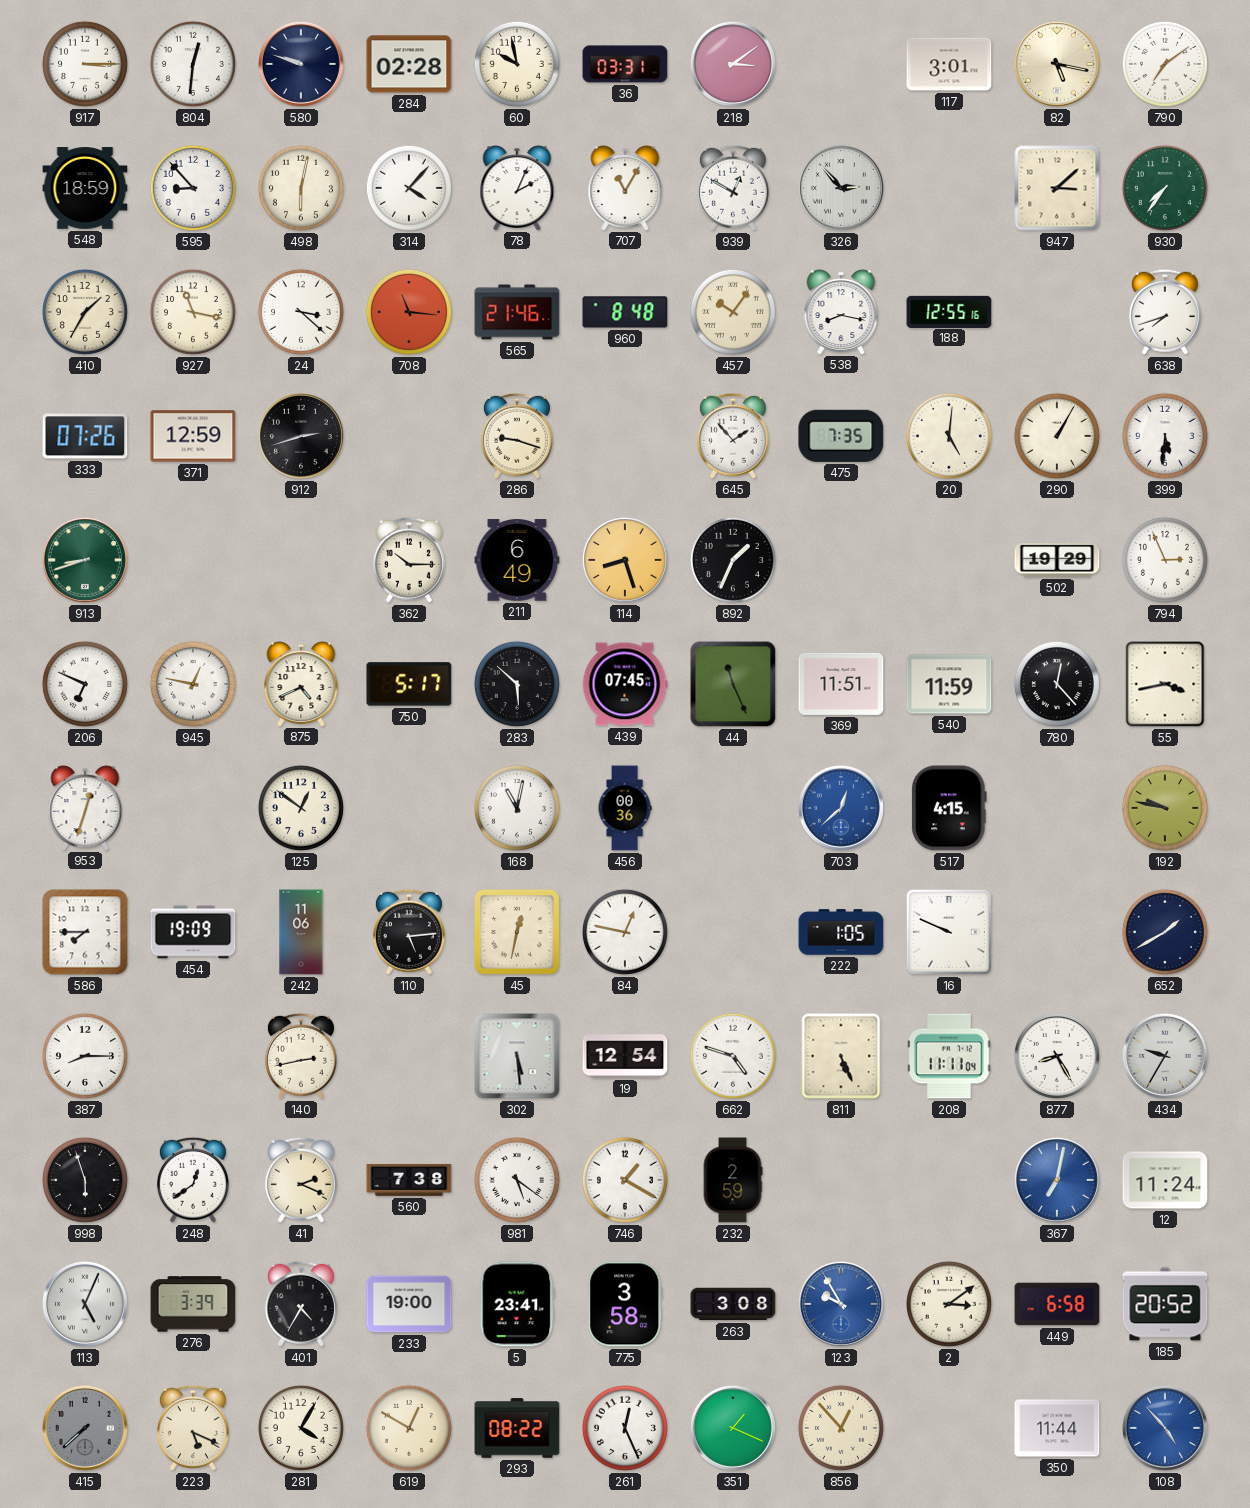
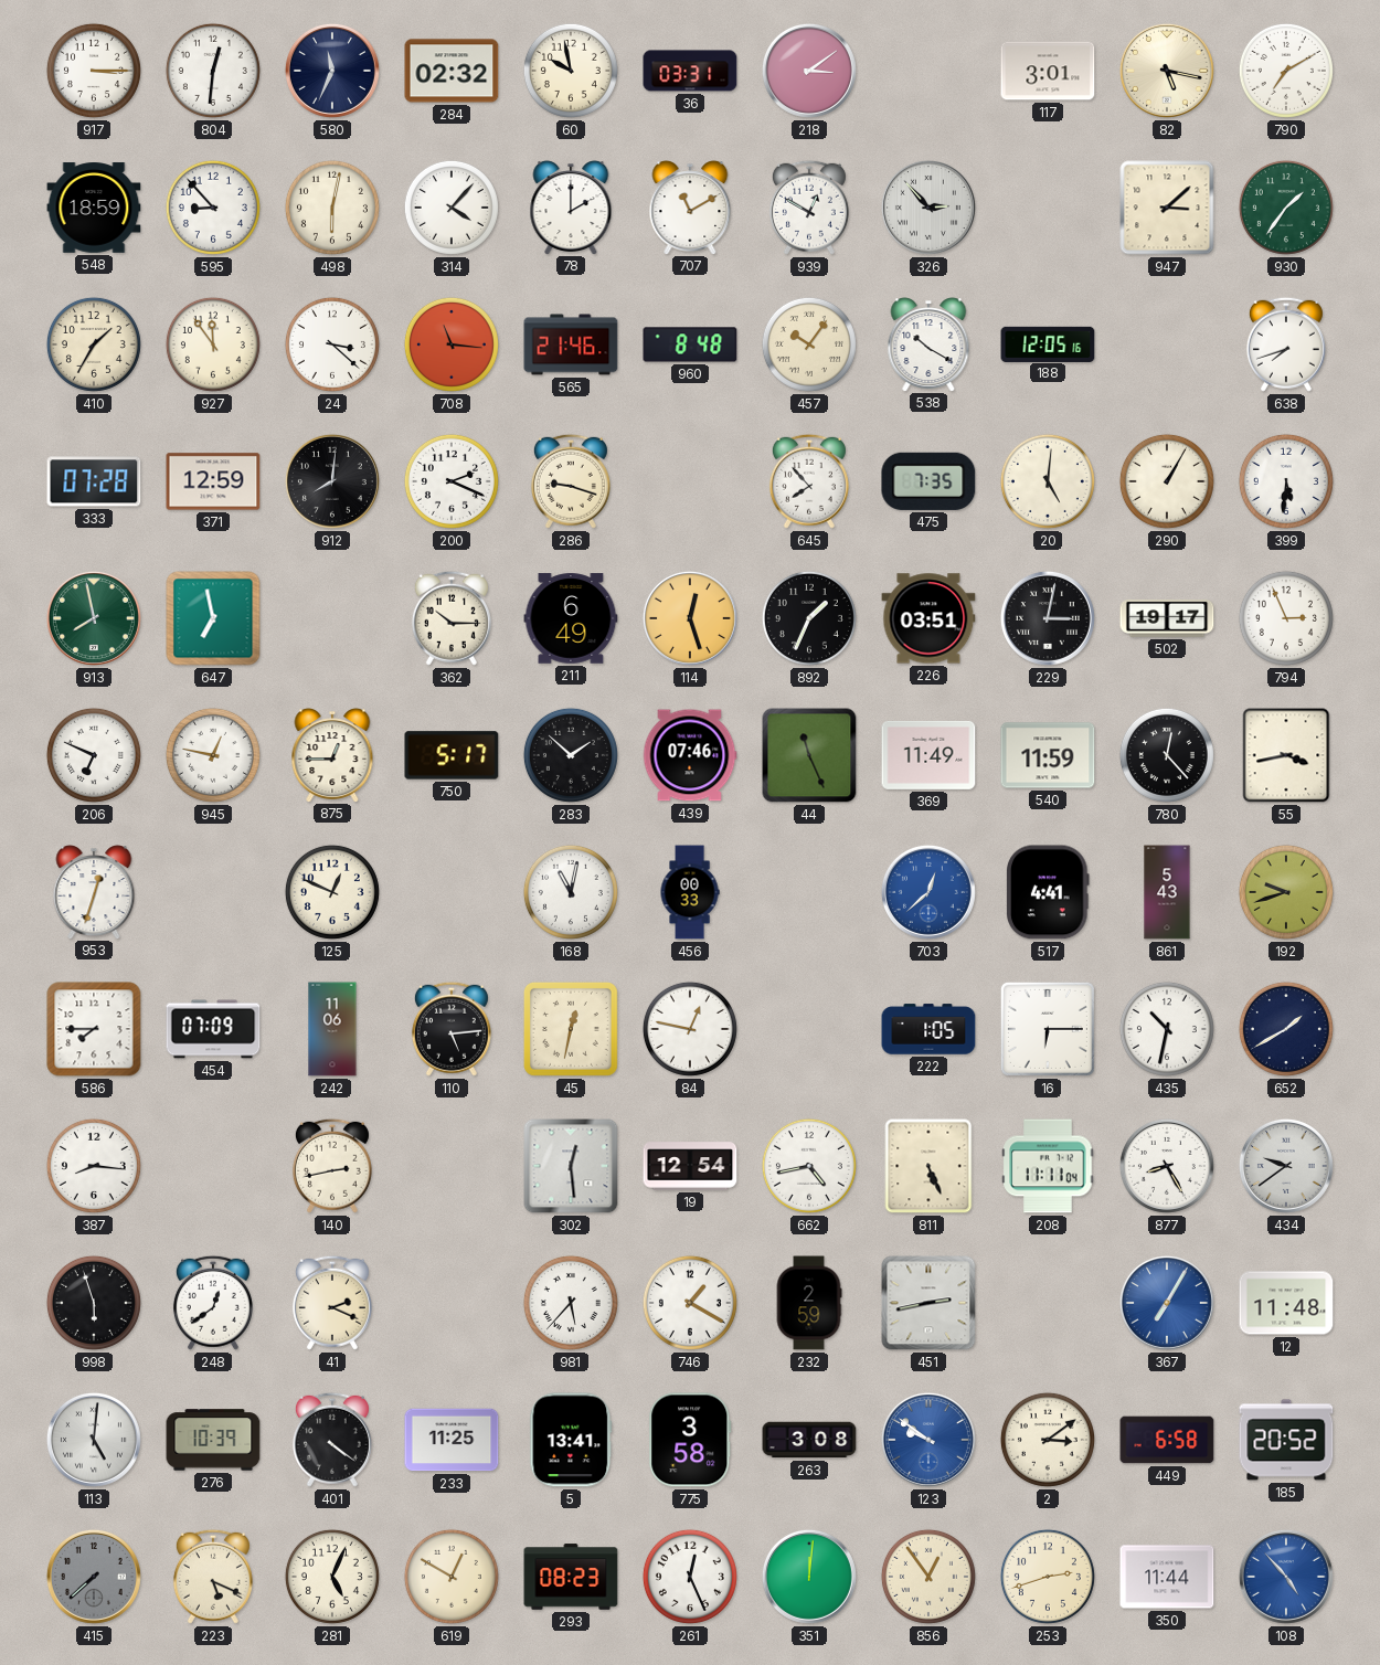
580: 9:48 -> 11:34
284: 02:28 -> 02:32
790: 7:09 -> 7:10
78: 2:04 -> 2:00
707: 11:05 -> 11:10
930: 7:36 -> 1:36
927: 11:17 -> 11:54
538: 8:17 -> 10:20
188: 12:55 -> 12:05
333: 07:26 -> 07:28
912: 2:42 -> 8:01
200: none -> 2:19
645: 1:53 -> 7:53
913: 8:42 -> 7:58
647: none -> 6:58
114: 8:27 -> 12:27
226: none -> 03:51
229: none -> 3:02
502: 19:29 -> 19:17
875: 4:41 -> 12:45
283: 5:52 -> 1:52
439: 07:45 -> 07:46
369: 11:51 -> 11:49
125: 12:51 -> 12:49
456: 00:36 -> 00:33
517: 4:15 -> 4:41
861: none -> 5:43
192: 9:47 -> 9:42
454: 19:09 -> 07:09
16: 9:49 -> 6:15
435: none -> 10:32
387: 8:15 -> 8:16
302: 5:29 -> 12:29
662: 4:48 -> 4:43
434: 9:35 -> 9:39
560: 7:38 -> none
981: 5:21 -> 5:37
451: none -> 2:43
367: 7:02 -> 7:05
12: 11:24 -> 11:48
113: 5:04 -> 5:01
276: 3:39 -> 10:39
401: 4:35 -> 4:21
233: 19:00 -> 11:25
5: 23:41 -> 13:41
123: 9:55 -> 9:51
281: 4:05 -> 5:04
293: 08:22 -> 08:23
351: 1:19 -> 12:01
856: 12:53 -> 12:54
253: none -> 2:42
